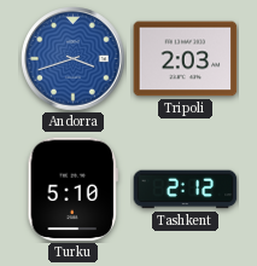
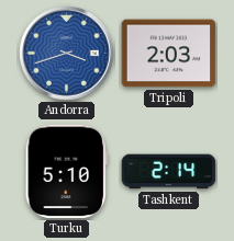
Tashkent: 2:12 -> 2:14
